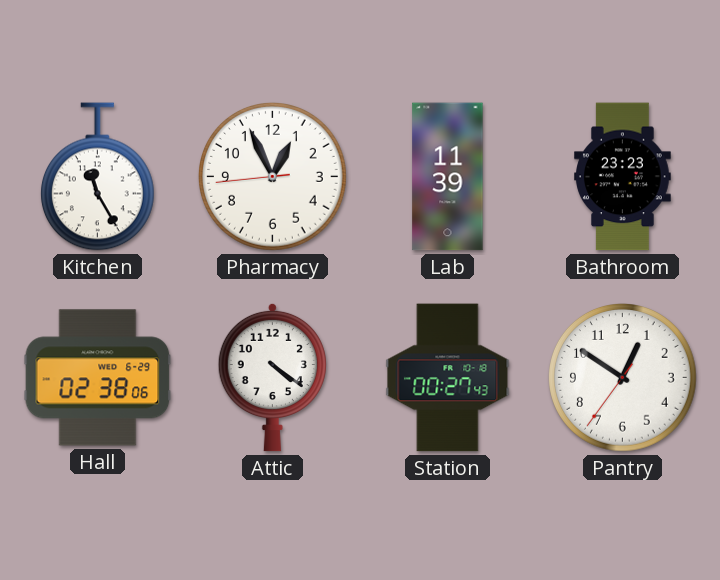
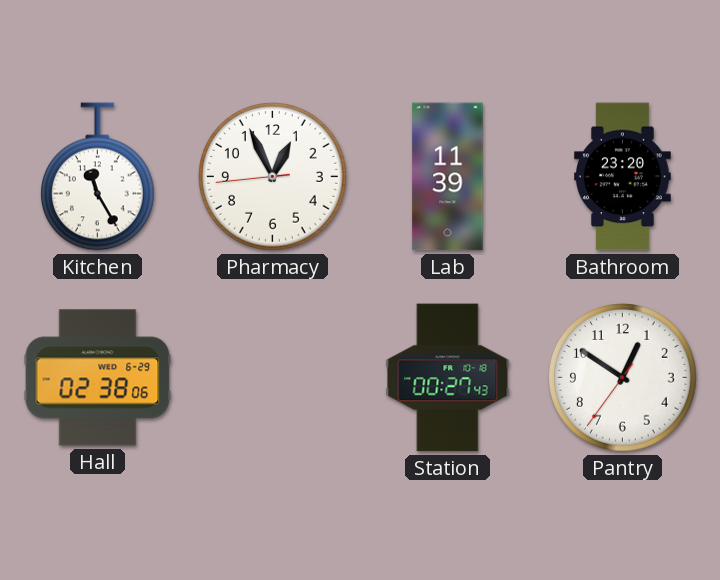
Bathroom: 23:23 -> 23:20
Attic: 4:21 -> none
